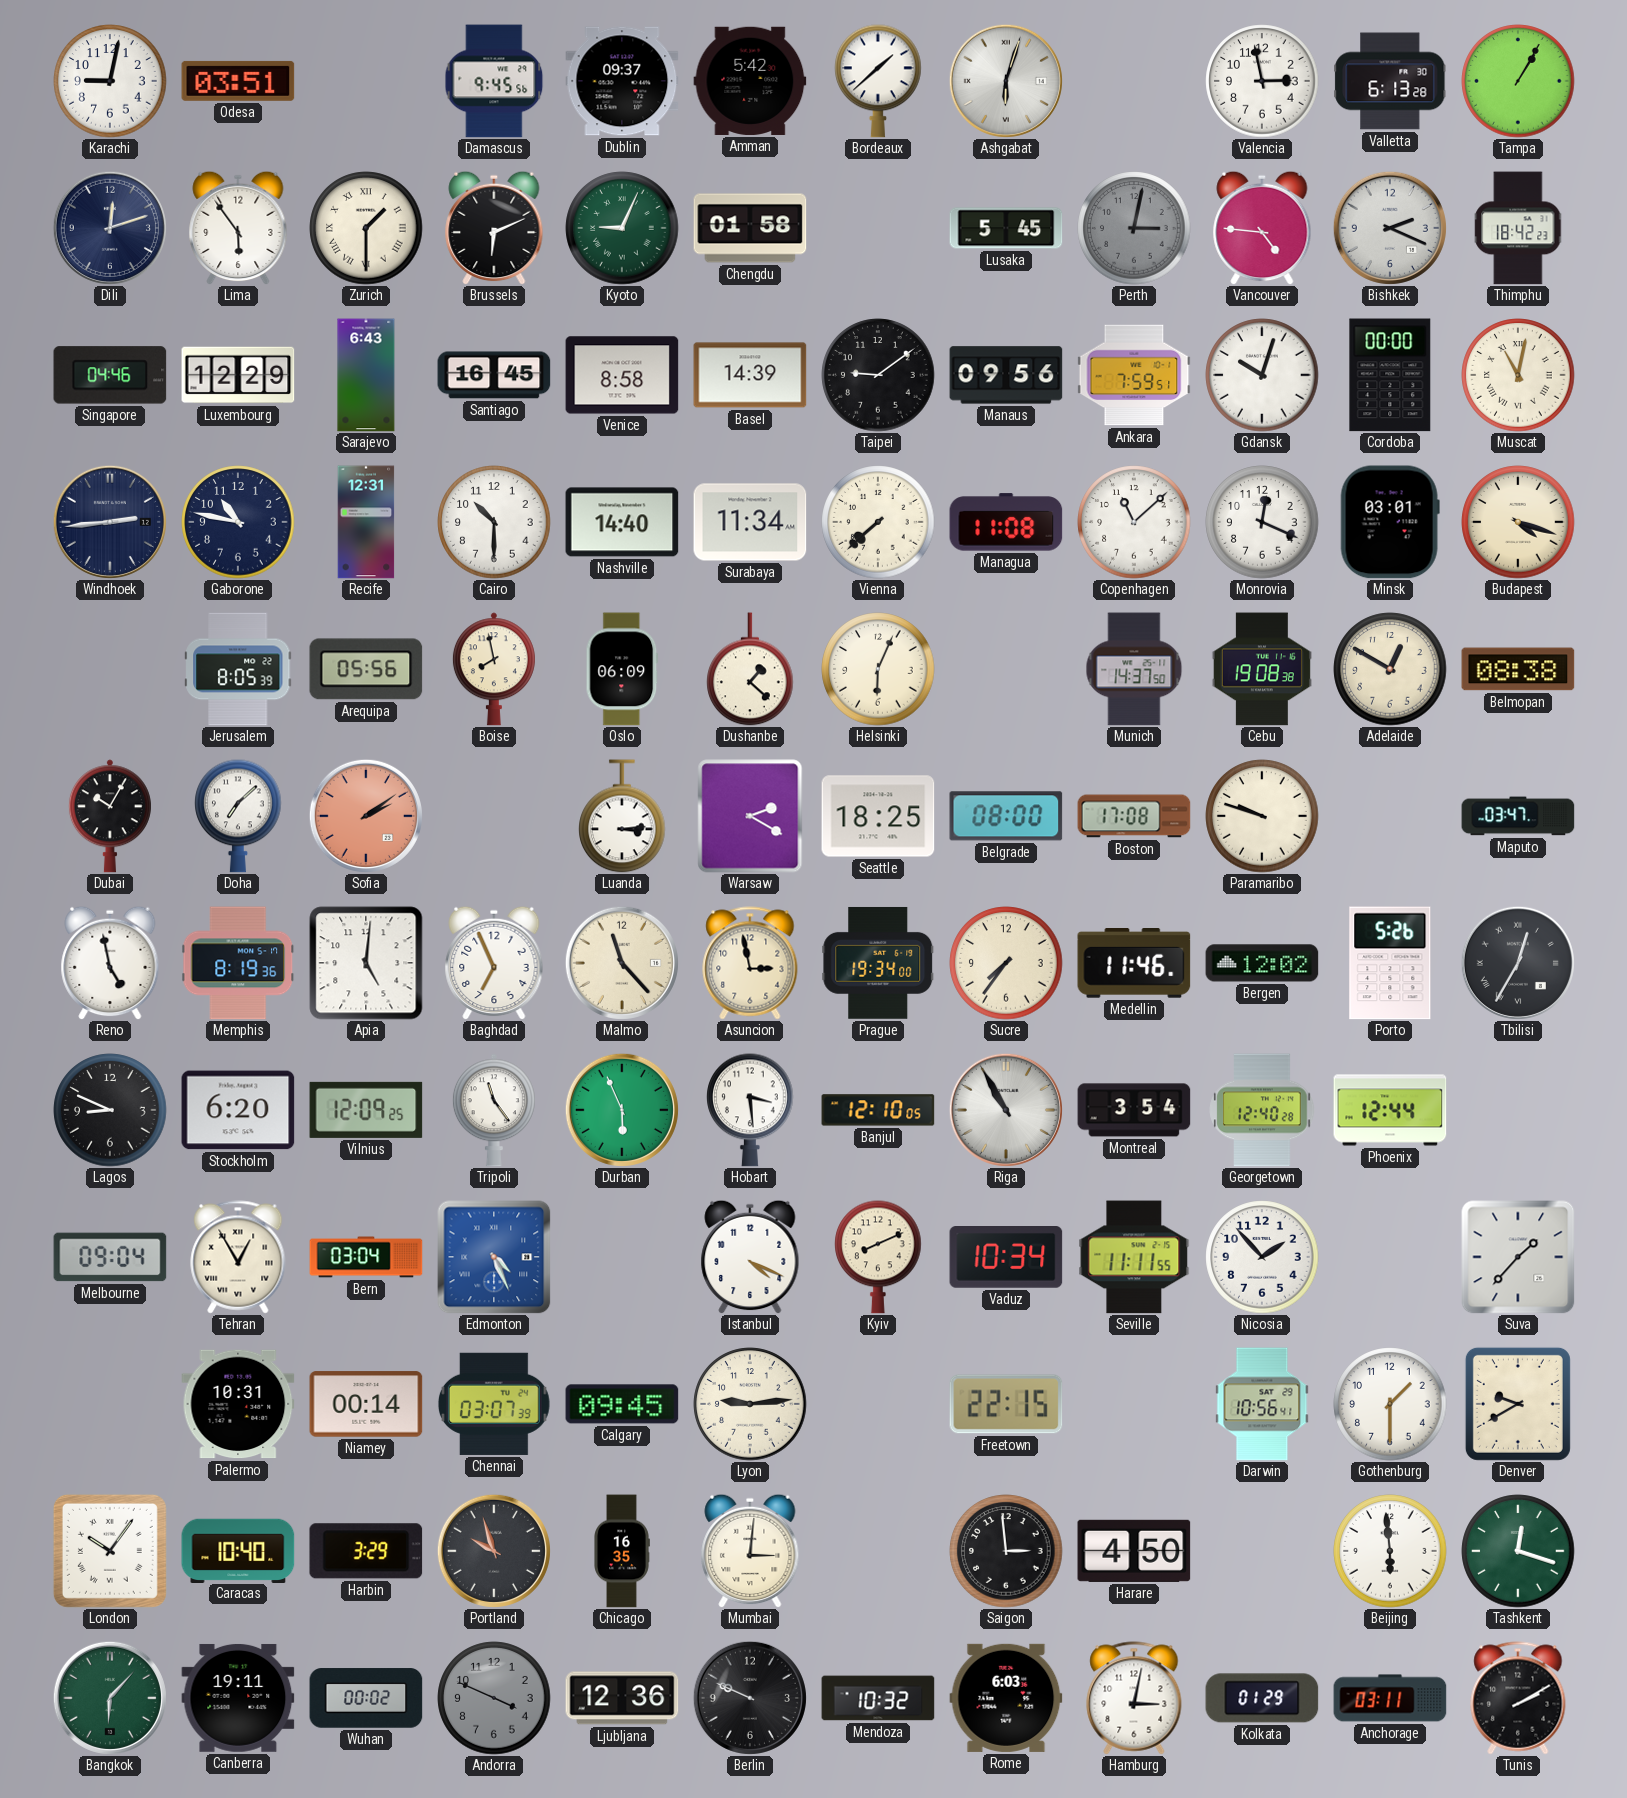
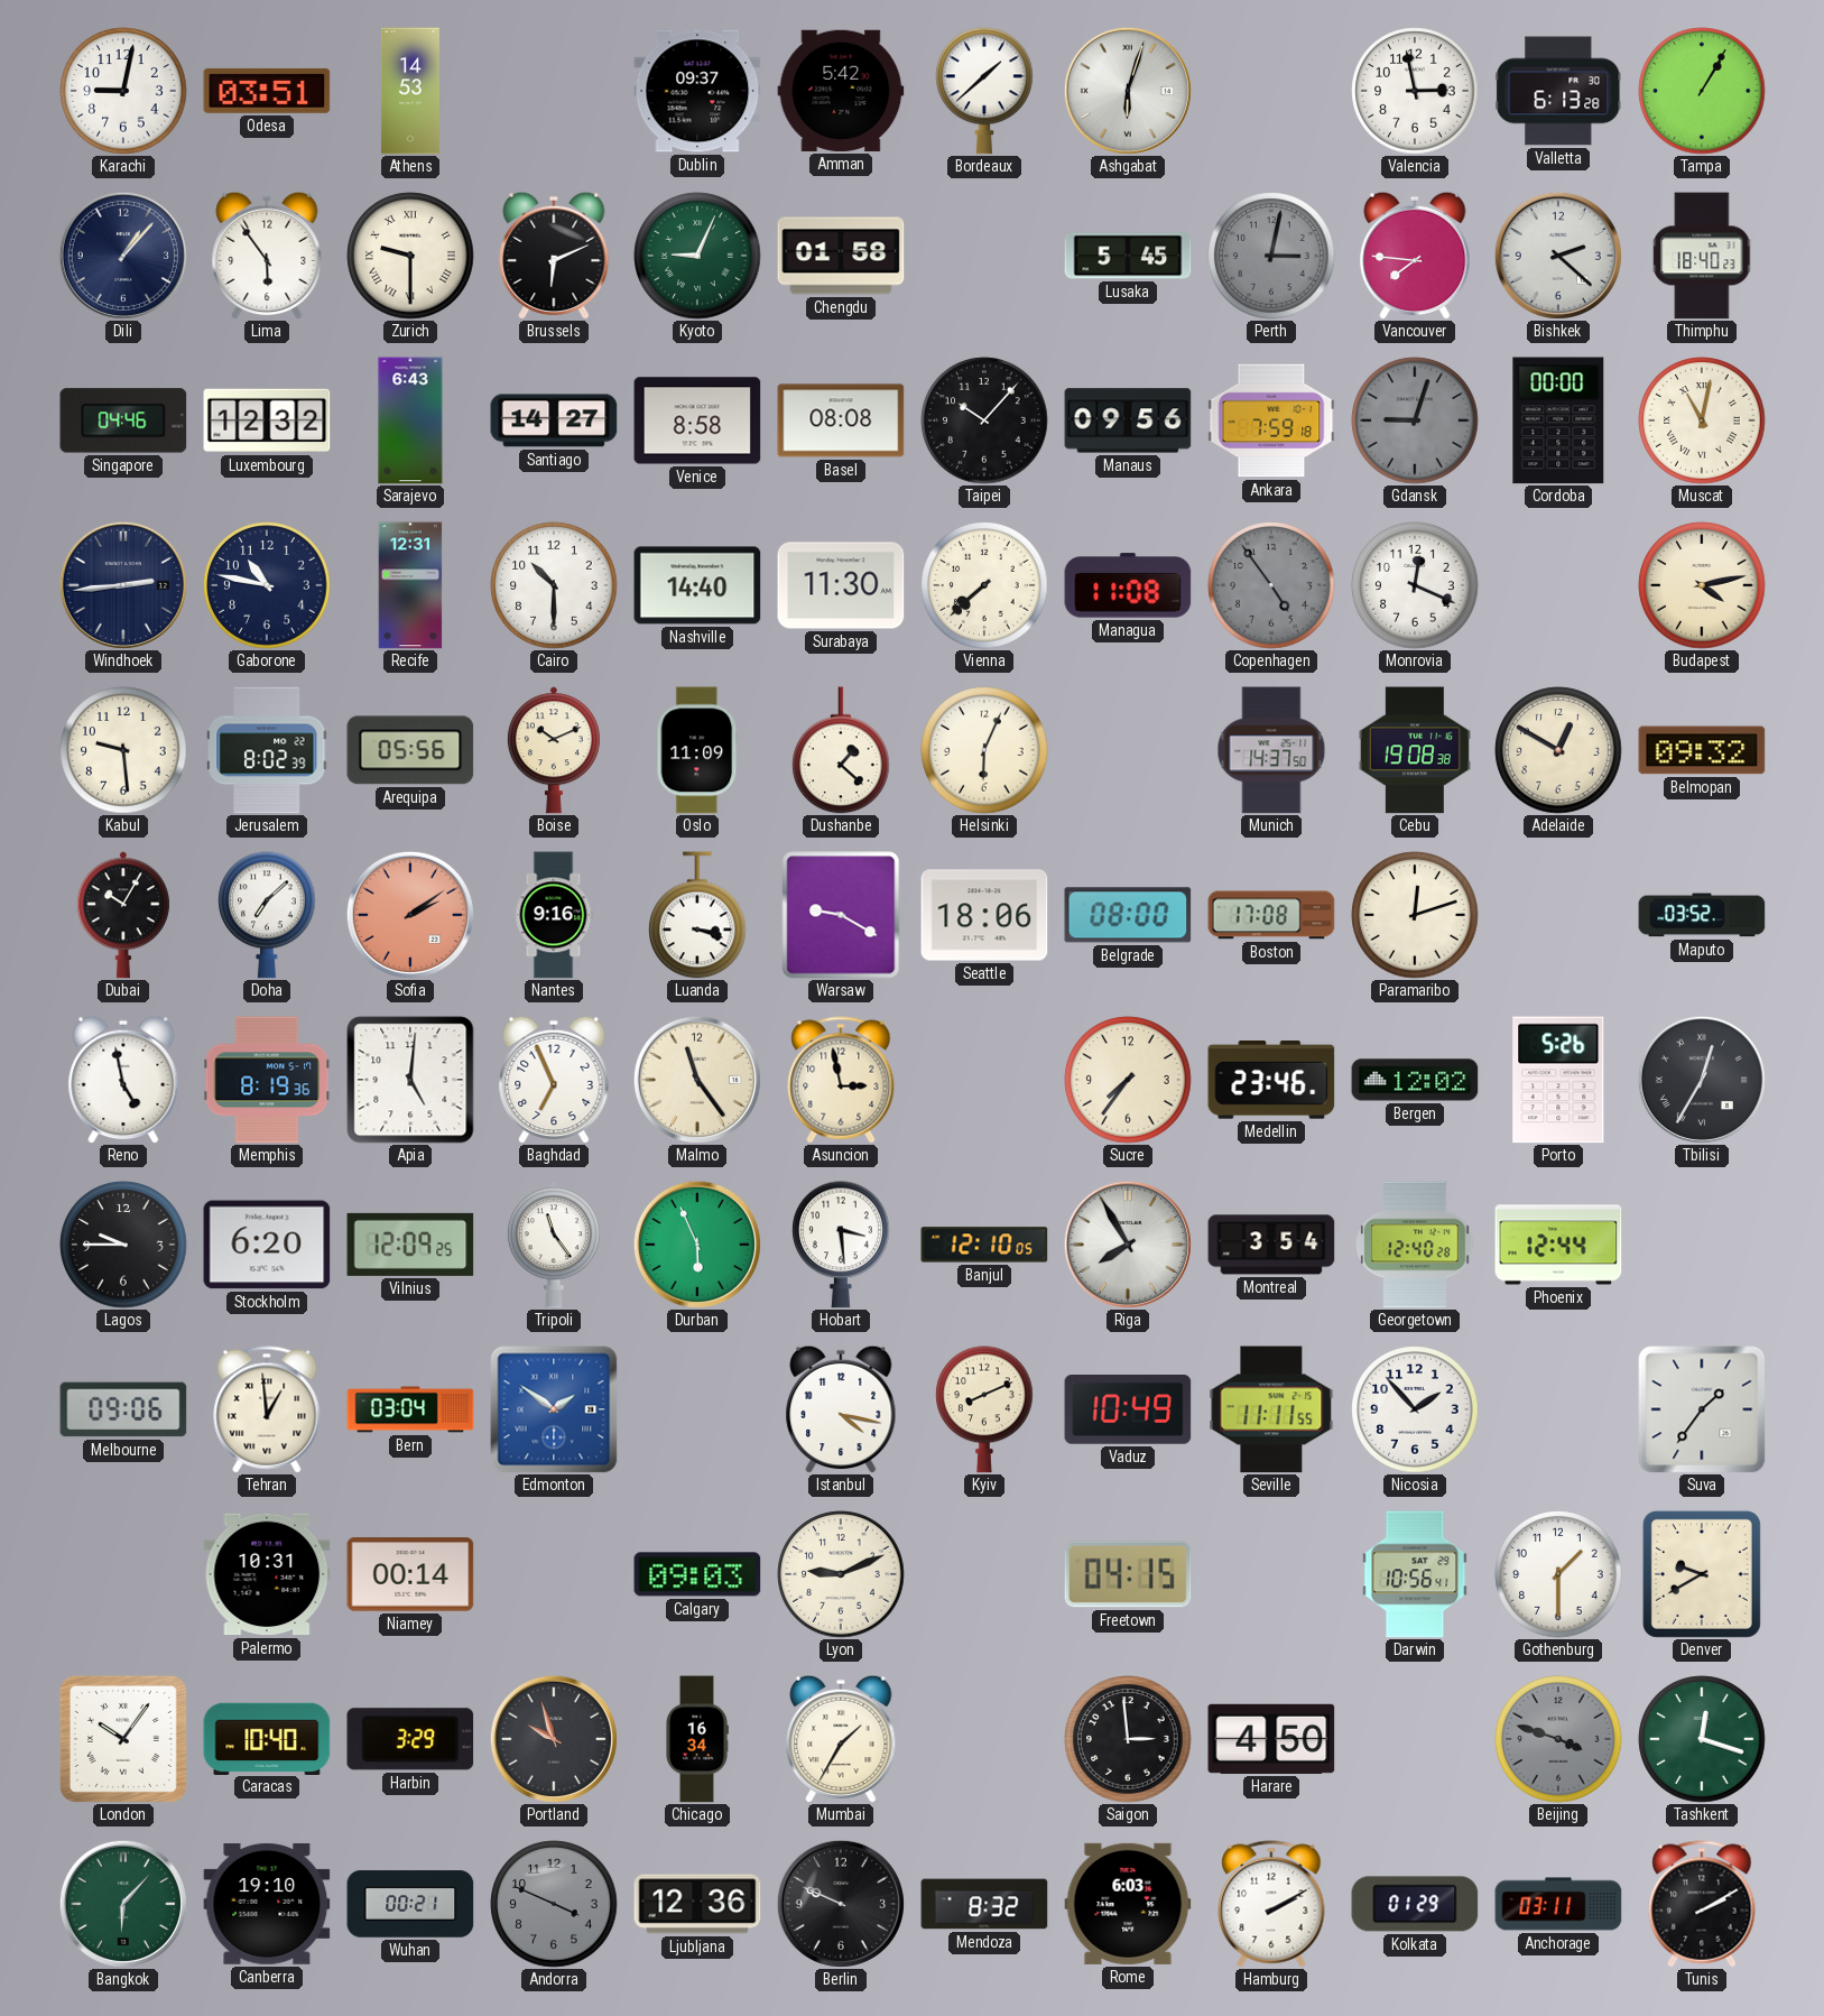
Athens: none -> 14:53
Damascus: 9:45 -> none
Dili: 12:12 -> 1:07
Zurich: 1:30 -> 9:30
Vancouver: 4:46 -> 7:46
Bishkek: 2:19 -> 2:22
Thimphu: 18:42 -> 18:40
Luxembourg: 12:29 -> 12:32
Santiago: 16:45 -> 14:27
Basel: 14:39 -> 08:08
Taipei: 9:09 -> 10:07
Ankara: 7:59:51 -> 7:59:18
Gdansk: 10:03 -> 9:03
Gdansk dial: white -> grey
Surabaya: 11:34 -> 11:30
Copenhagen: 11:08 -> 4:54
Copenhagen dial: white -> grey
Minsk: 03:01 -> none
Budapest: 4:18 -> 4:13
Kabul: none -> 9:29
Jerusalem: 8:05 -> 8:02
Boise: 7:58 -> 10:11
Oslo: 06:09 -> 11:09
Belmopan: 08:38 -> 09:32
Nantes: none -> 9:16
Luanda: 3:14 -> 3:18
Warsaw: 2:20 -> 9:20
Seattle: 18:25 -> 18:06
Paramaribo: 9:48 -> 12:12
Maputo: 03:47 -> 03:52
Malmo: 11:23 -> 11:24
Prague: 19:34 -> none
Medellin: 11:46 -> 23:46
Lagos: 8:49 -> 9:45
Riga: 10:55 -> 7:55
Melbourne: 09:04 -> 09:06
Tehran: 12:55 -> 12:59
Edmonton: 4:26 -> 1:51
Istanbul: 4:19 -> 4:17
Vaduz: 10:34 -> 10:49
Suva: 1:37 -> 1:36
Chennai: 03:07 -> none
Calgary: 09:45 -> 09:03
Lyon: 9:14 -> 9:11
Freetown: 22:15 -> 04:15
Chicago: 16:35 -> 16:34
Mumbai: 3:01 -> 1:35
Beijing: 5:59 -> 3:48
Beijing dial: white -> grey
Canberra: 19:11 -> 19:10
Wuhan: 00:02 -> 00:21
Mendoza: 10:32 -> 8:32
Hamburg: 3:02 -> 2:10
